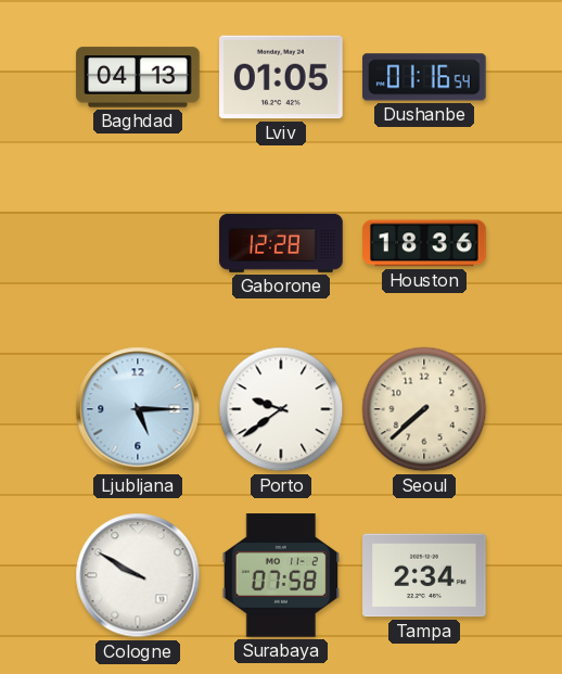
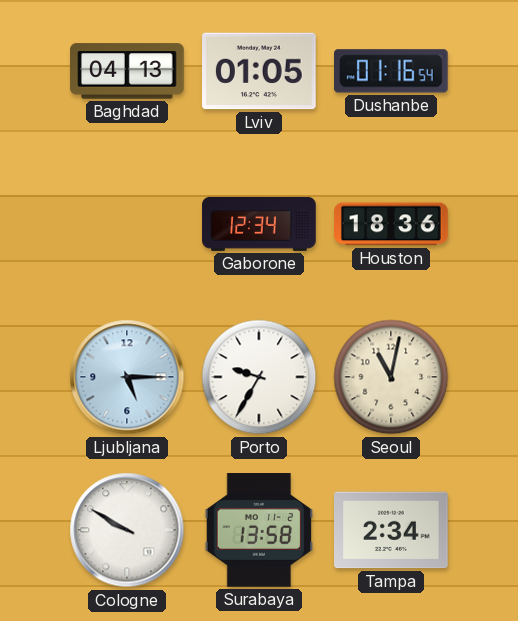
Gaborone: 12:28 -> 12:34
Porto: 9:39 -> 9:35
Seoul: 7:38 -> 11:02
Surabaya: 07:58 -> 13:58
